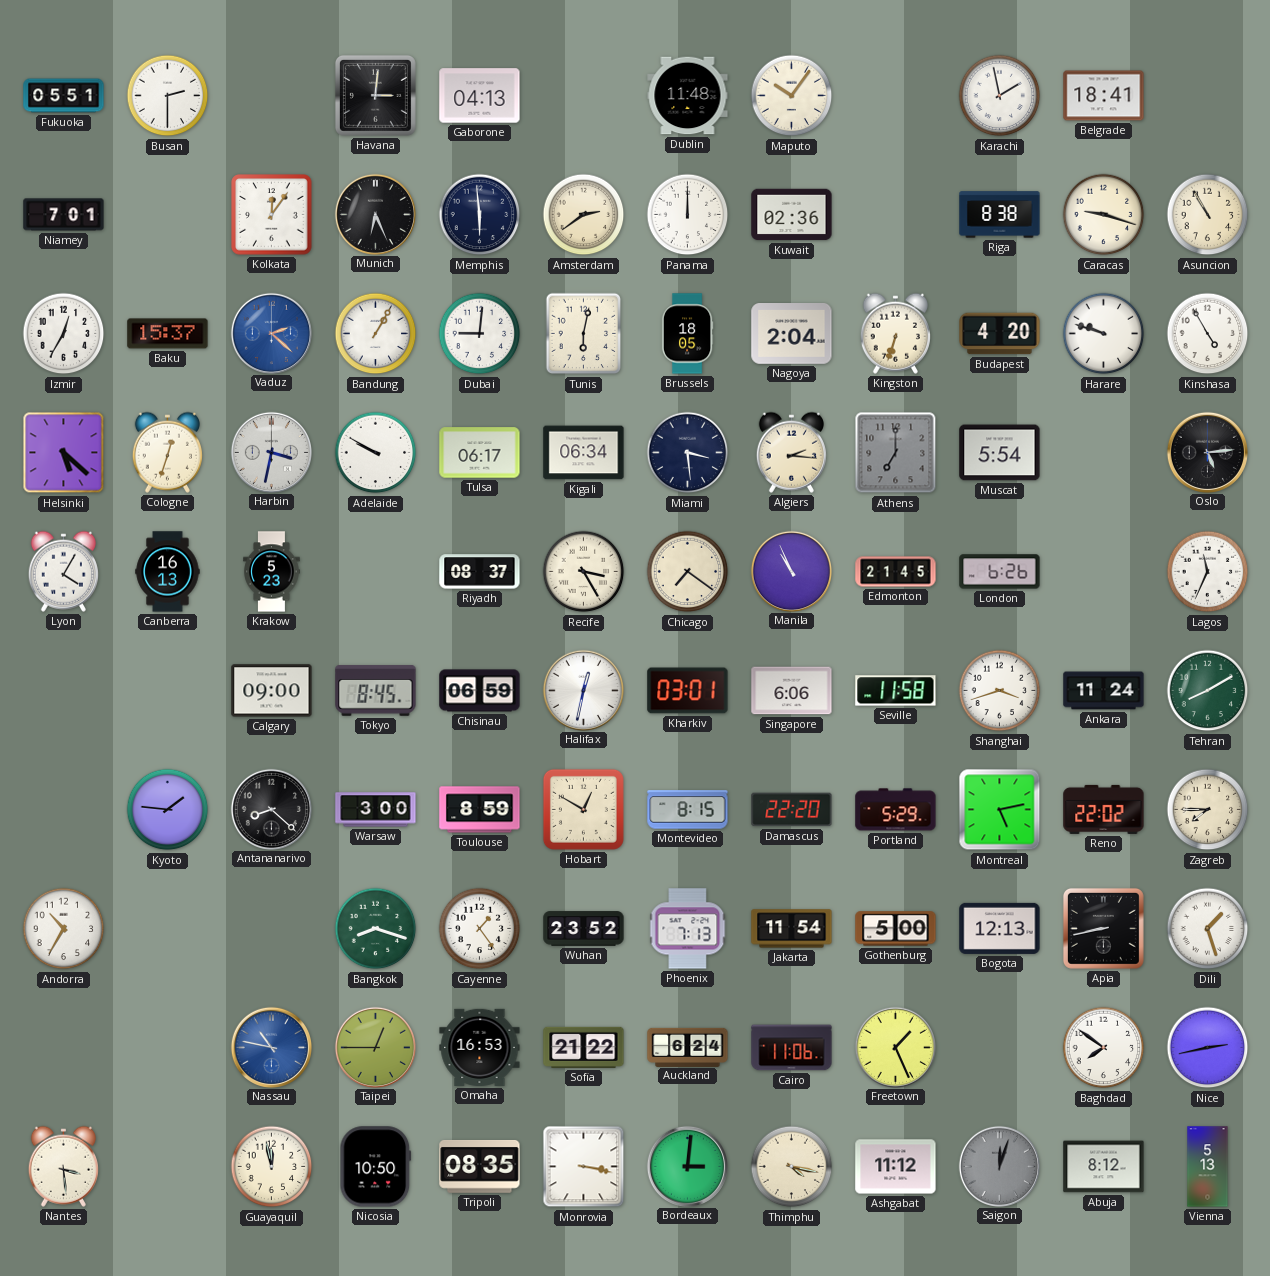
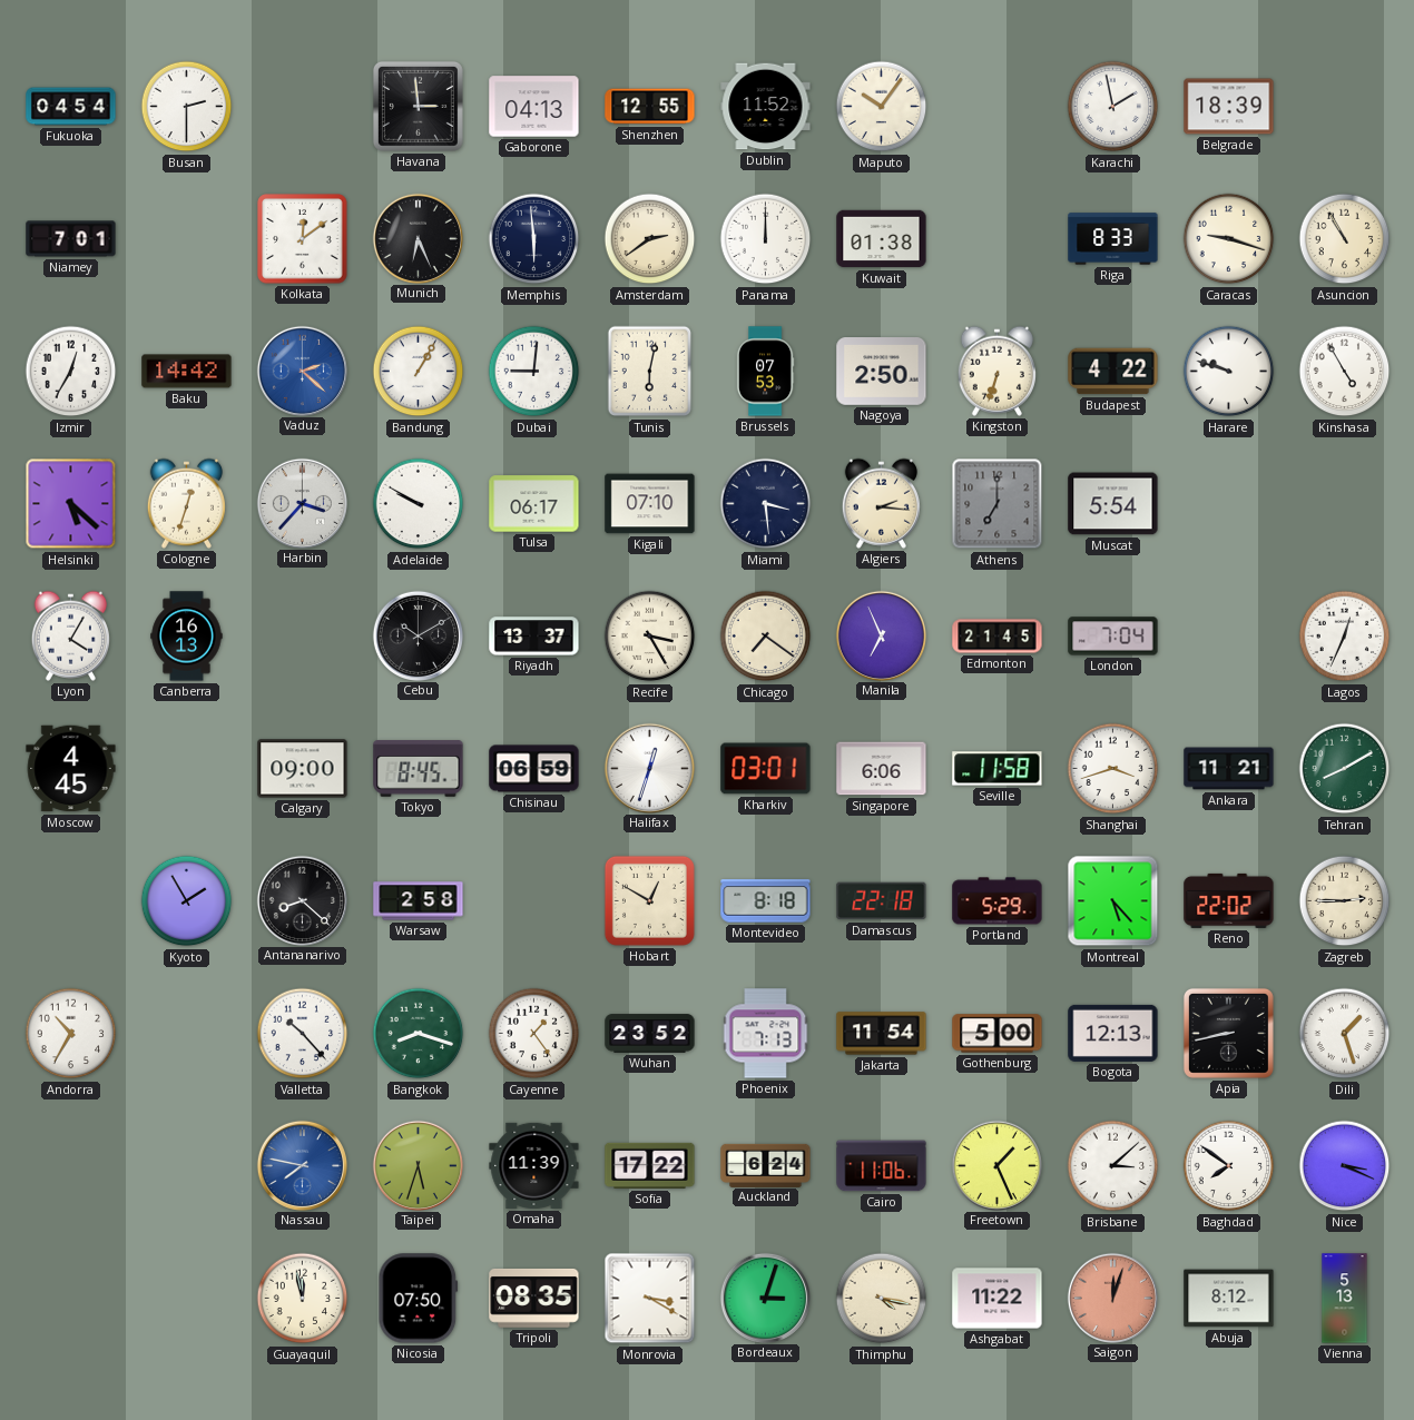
Fukuoka: 05:51 -> 04:54
Havana: 3:01 -> 2:59
Shenzhen: none -> 12:55
Dublin: 11:48 -> 11:52
Belgrade: 18:41 -> 18:39
Kolkata: 12:06 -> 12:09
Kuwait: 02:36 -> 01:38
Riga: 8:38 -> 8:33
Baku: 15:37 -> 14:42
Brussels: 18:05 -> 07:53
Nagoya: 2:04 -> 2:50
Budapest: 4:20 -> 4:22
Harbin: 3:32 -> 3:37
Kigali: 06:34 -> 07:10
Oslo: 5:14 -> none
Krakow: 5:23 -> none
Cebu: none -> 10:10
Riyadh: 08:37 -> 13:37
Manila: 10:56 -> 6:56
London: 6:26 -> 7:04
Lagos: 11:34 -> 12:34
Moscow: none -> 4:45
Halifax: 12:32 -> 12:33
Ankara: 11:24 -> 11:21
Kyoto: 1:46 -> 1:55
Warsaw: 3:00 -> 2:58
Toulouse: 8:59 -> none
Montevideo: 8:15 -> 8:18
Damascus: 22:20 -> 22:18
Montreal: 5:13 -> 5:23
Zagreb: 7:45 -> 2:45
Valletta: none -> 10:23
Nassau: 10:47 -> 7:47
Taipei: 12:45 -> 5:33
Omaha: 16:53 -> 11:39
Sofia: 21:22 -> 17:22
Brisbane: none -> 3:08
Nice: 2:43 -> 3:19
Nantes: 3:29 -> none
Nicosia: 10:50 -> 07:50
Monrovia: 3:17 -> 3:20
Bordeaux: 3:01 -> 3:03
Ashgabat: 11:12 -> 11:22
Saigon dial: grey -> salmon
